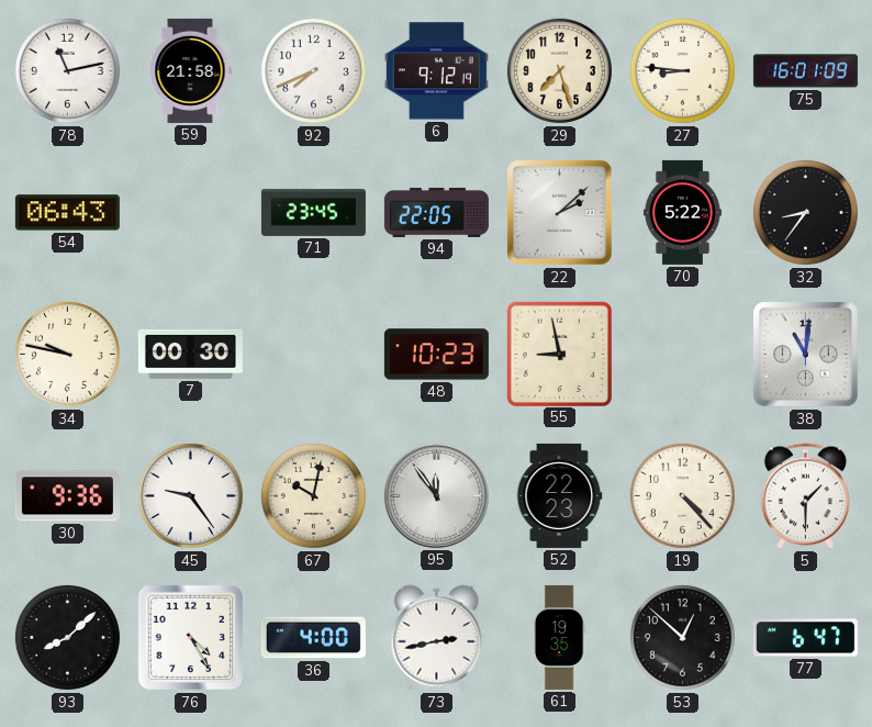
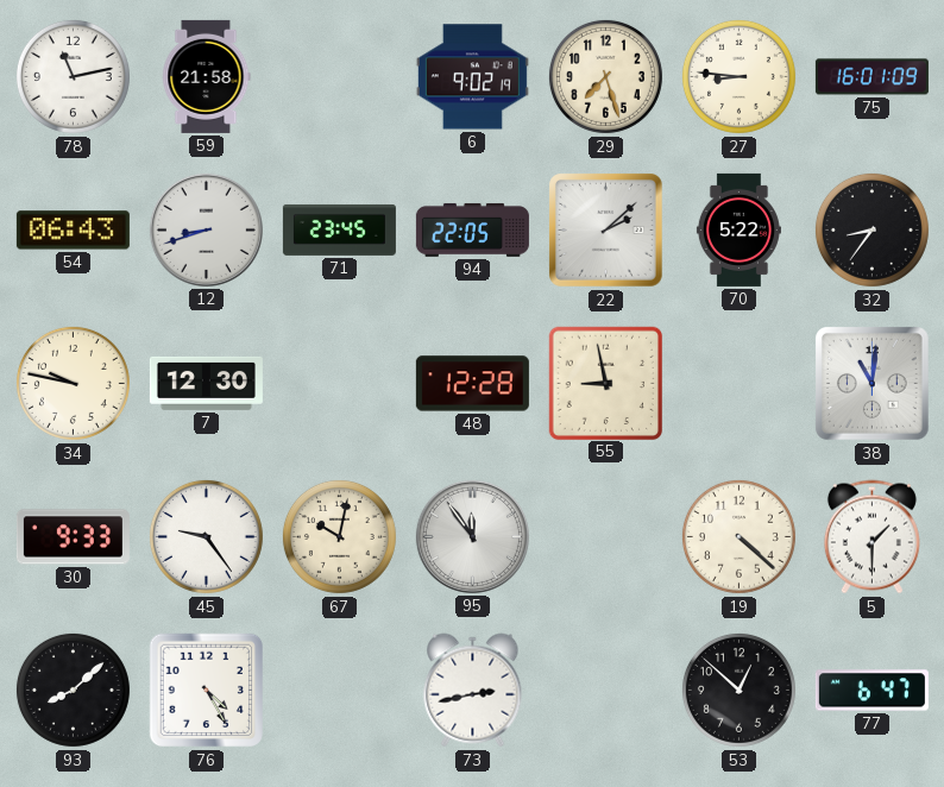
92: 7:41 -> none
6: 9:12 -> 9:02
12: none -> 8:42
7: 00:30 -> 12:30
48: 10:23 -> 12:28
30: 9:36 -> 9:33
52: 22:23 -> none
19: 4:23 -> 4:22
36: 4:00 -> none
61: 19:35 -> none
